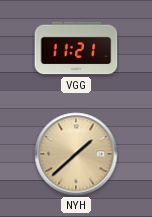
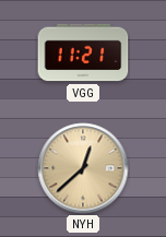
NYH: 1:38 -> 12:38
